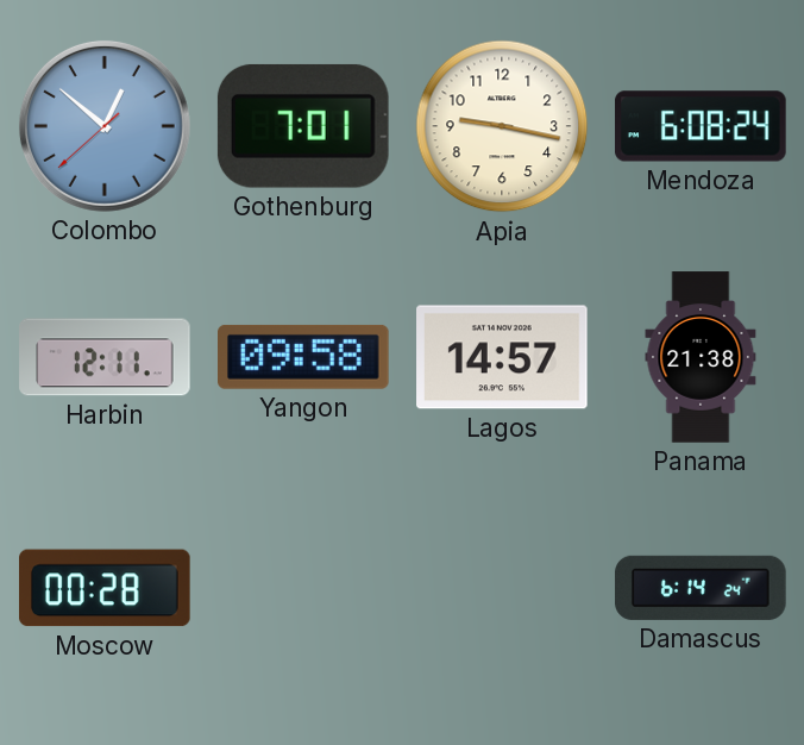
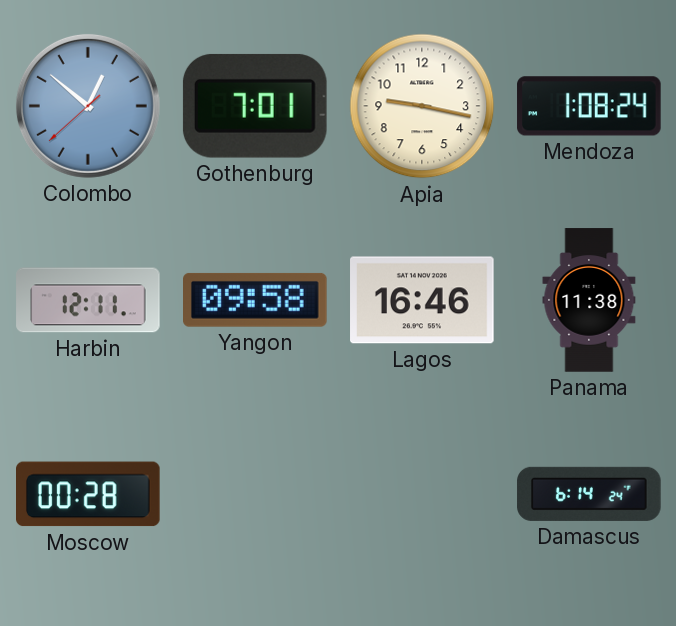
Mendoza: 6:08 -> 1:08
Lagos: 14:57 -> 16:46
Panama: 21:38 -> 11:38
